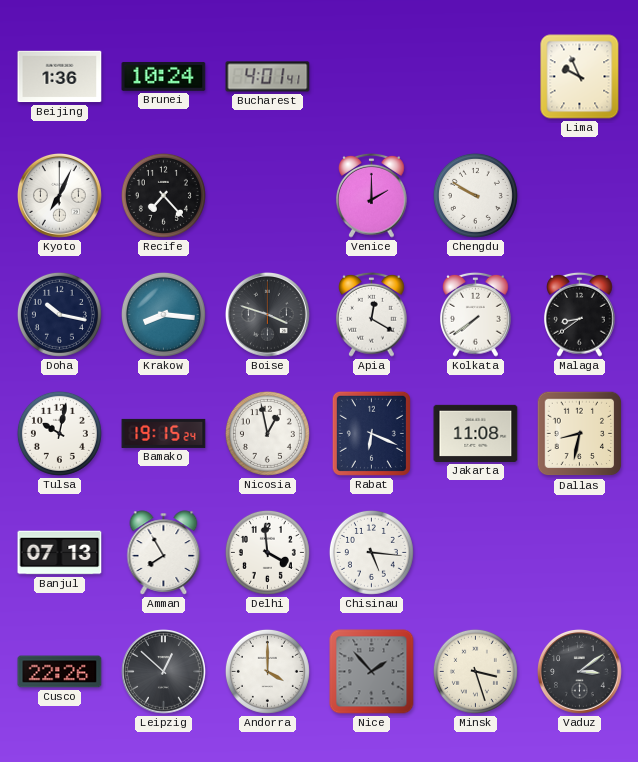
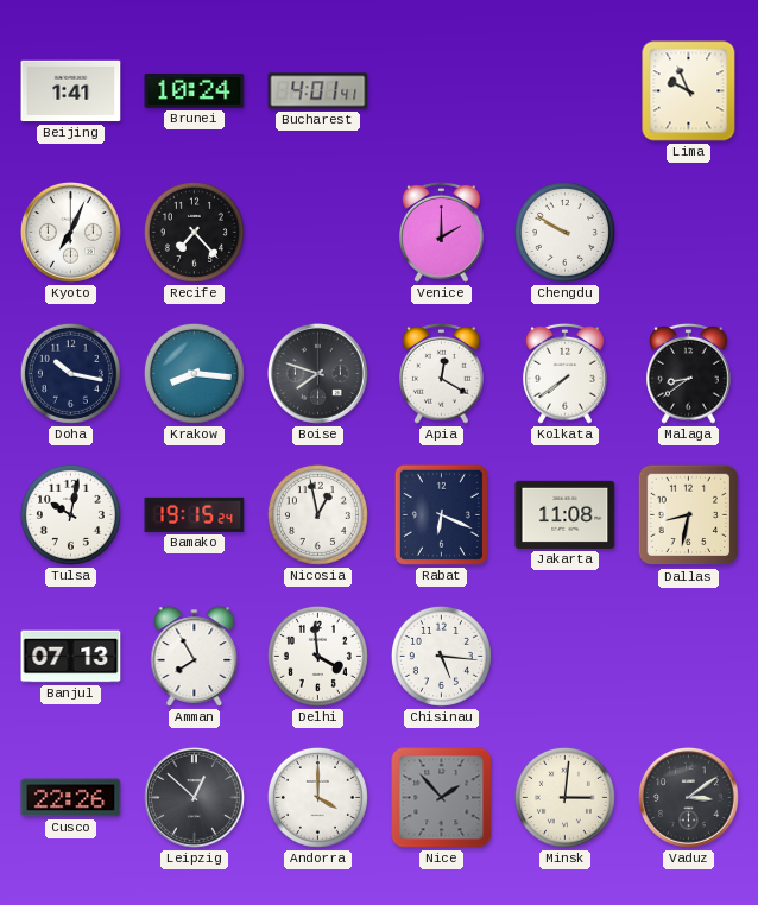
Beijing: 1:36 -> 1:41
Boise: 3:48 -> 7:48
Minsk: 3:27 -> 3:01
